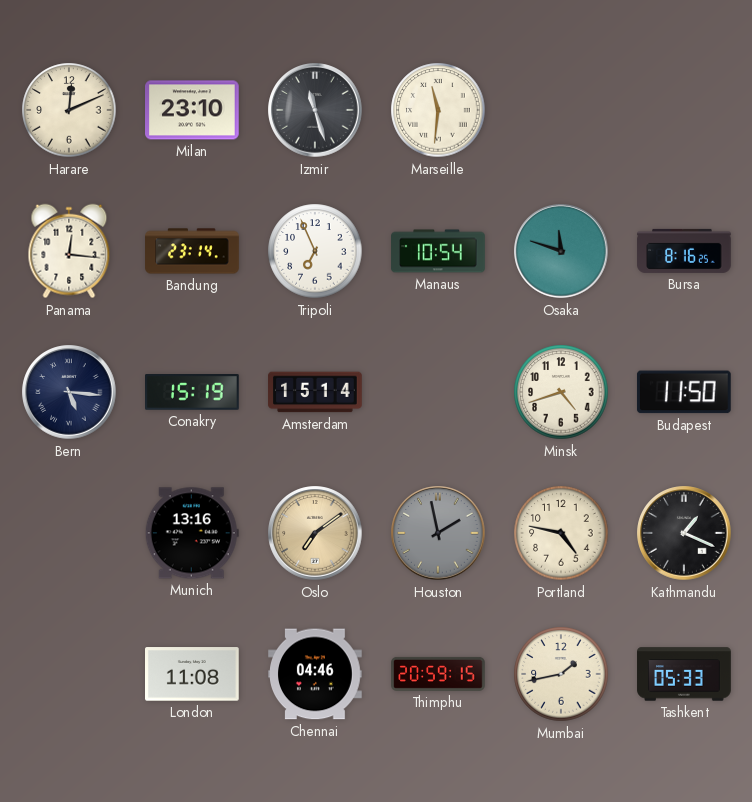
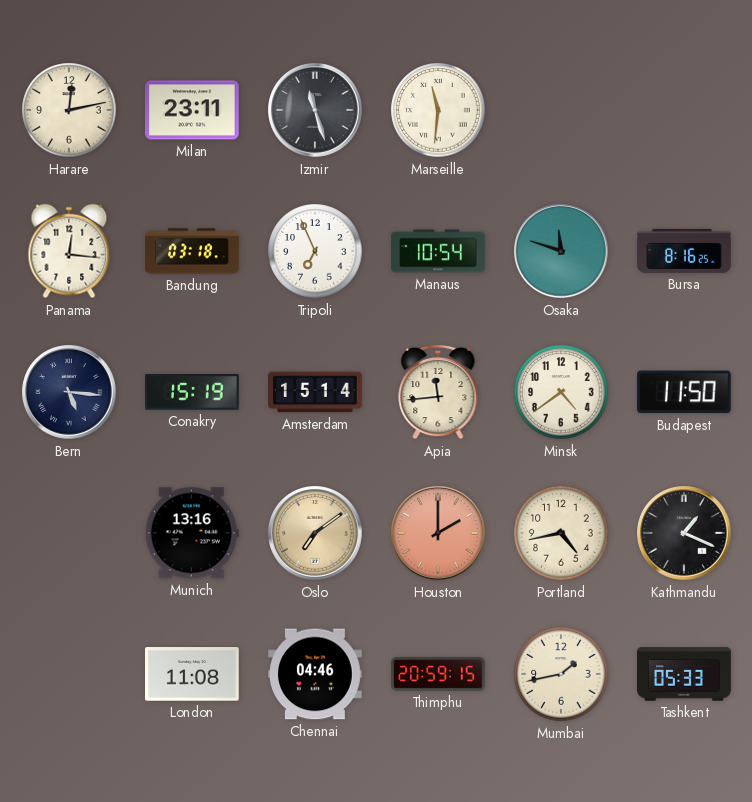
Harare: 12:11 -> 12:13
Milan: 23:10 -> 23:11
Bandung: 23:14 -> 03:18
Apia: none -> 11:44
Minsk: 4:42 -> 4:39
Houston: 1:58 -> 2:00
Houston dial: grey -> salmon
Portland: 4:47 -> 4:43
